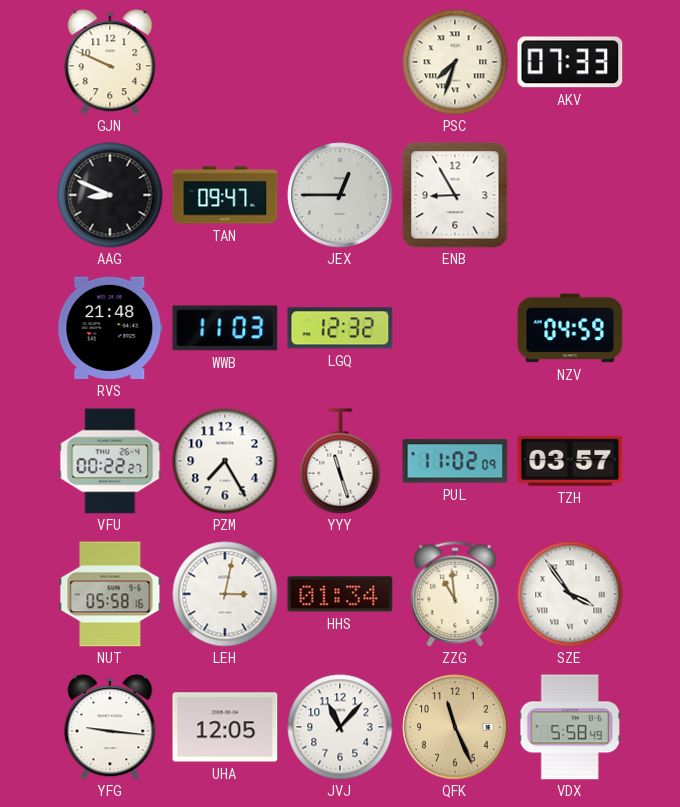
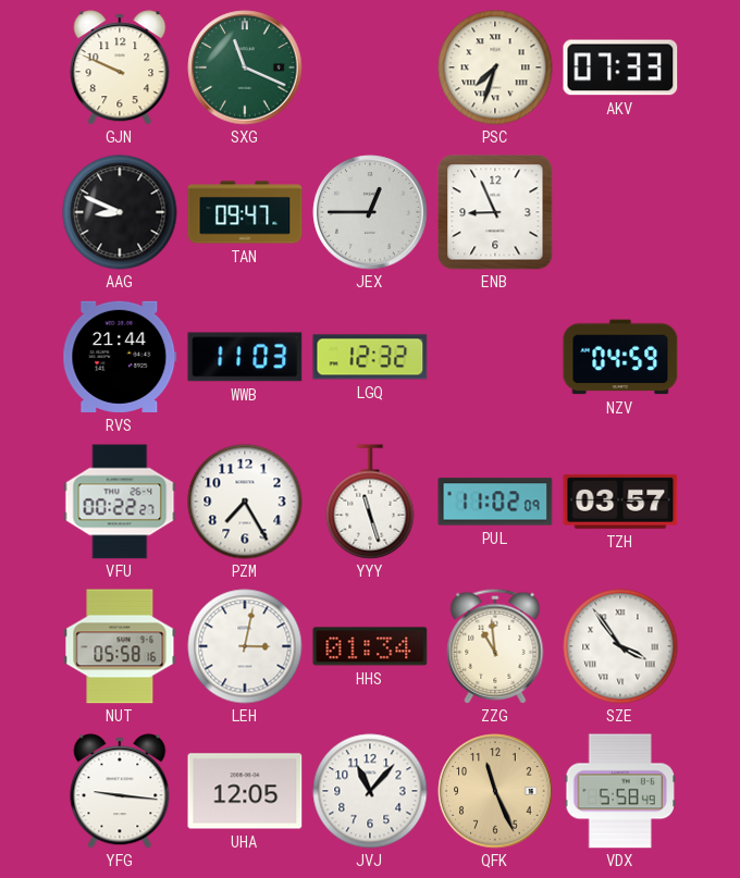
SXG: none -> 11:19
ENB: 8:55 -> 8:56
RVS: 21:48 -> 21:44
